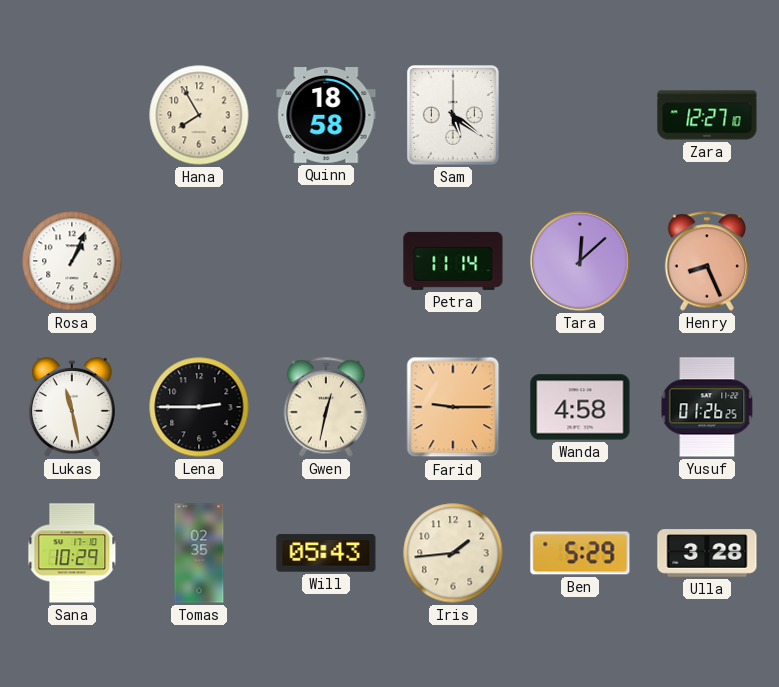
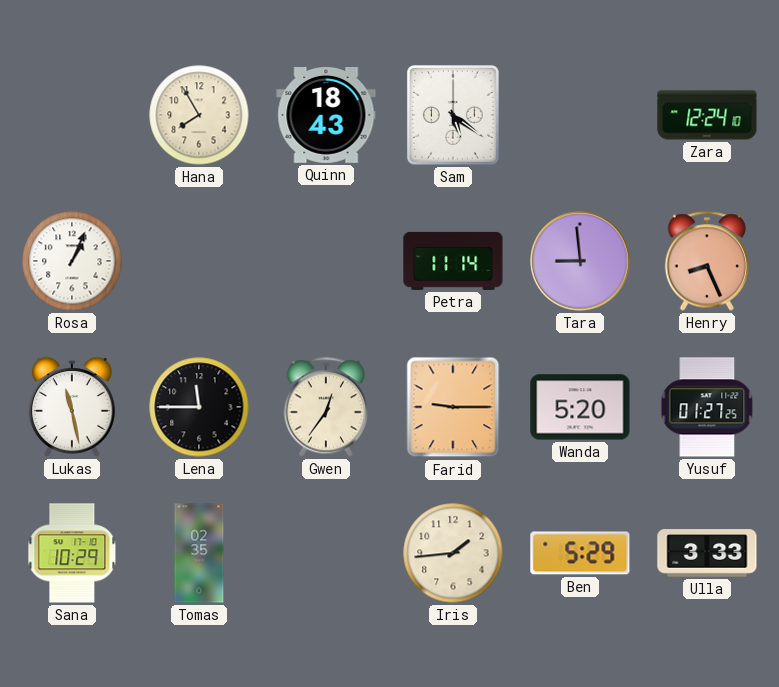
Quinn: 18:58 -> 18:43
Zara: 12:27 -> 12:24
Tara: 12:08 -> 8:59
Lena: 2:45 -> 11:45
Gwen: 12:32 -> 12:36
Wanda: 4:58 -> 5:20
Yusuf: 01:26 -> 01:27
Will: 05:43 -> none
Ulla: 3:28 -> 3:33
